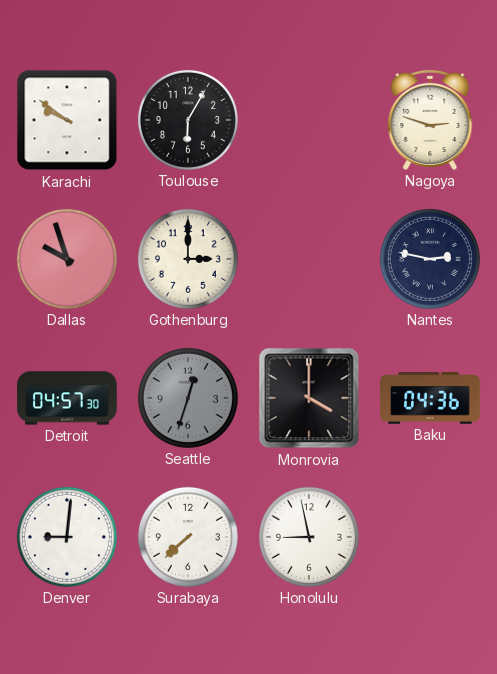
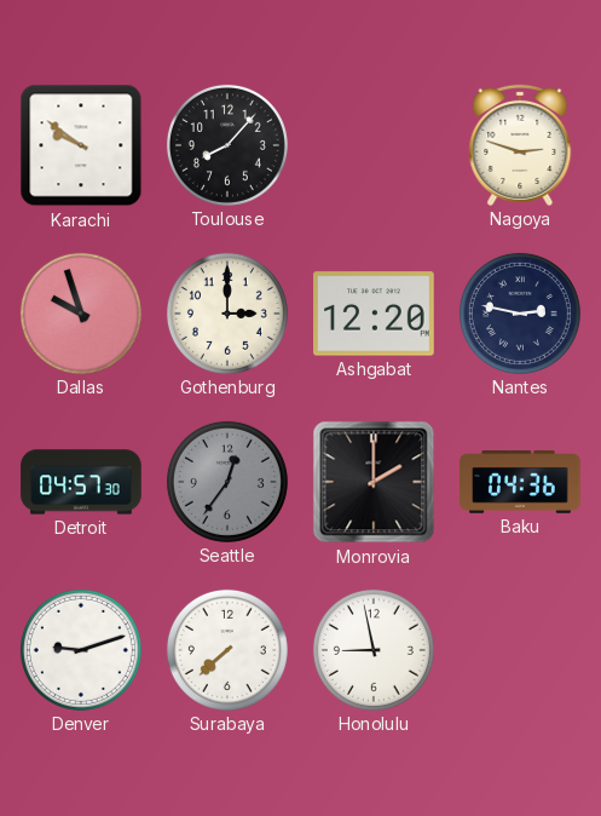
Toulouse: 6:05 -> 8:07
Ashgabat: none -> 12:20
Seattle: 12:33 -> 12:36
Monrovia: 4:00 -> 2:00
Denver: 9:01 -> 9:12
